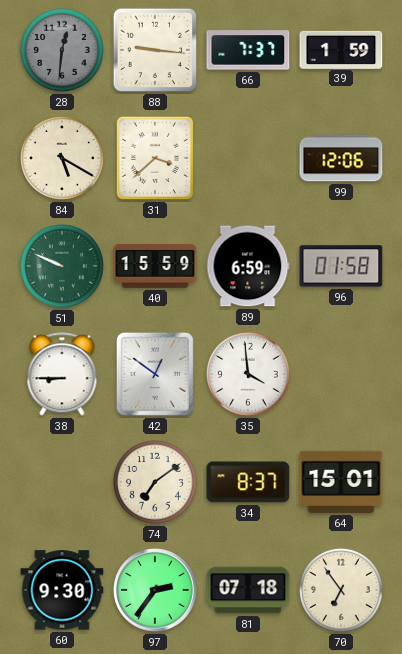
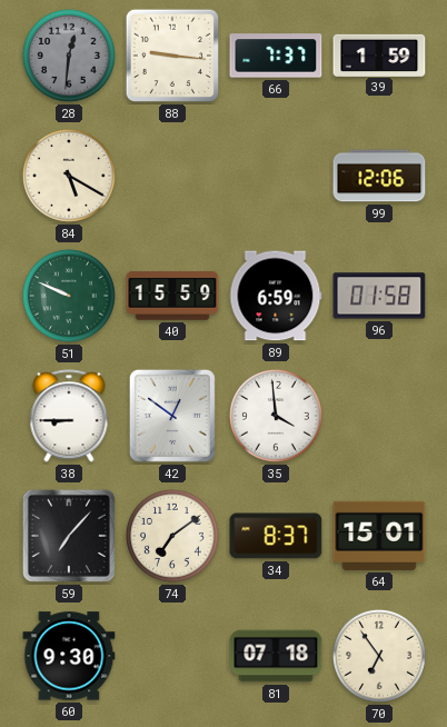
31: 3:38 -> none
59: none -> 7:07
97: 2:36 -> none
